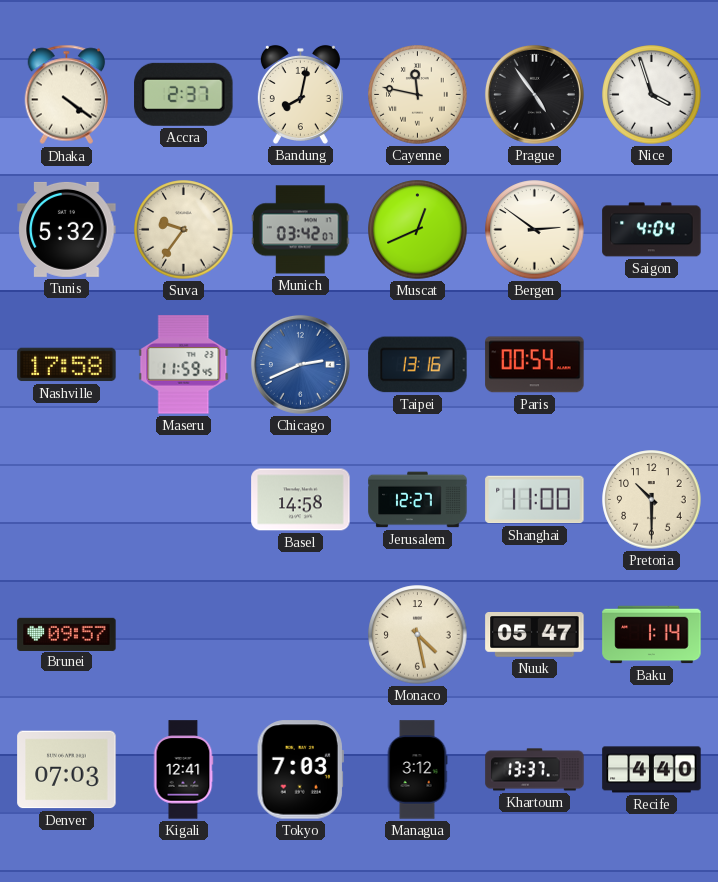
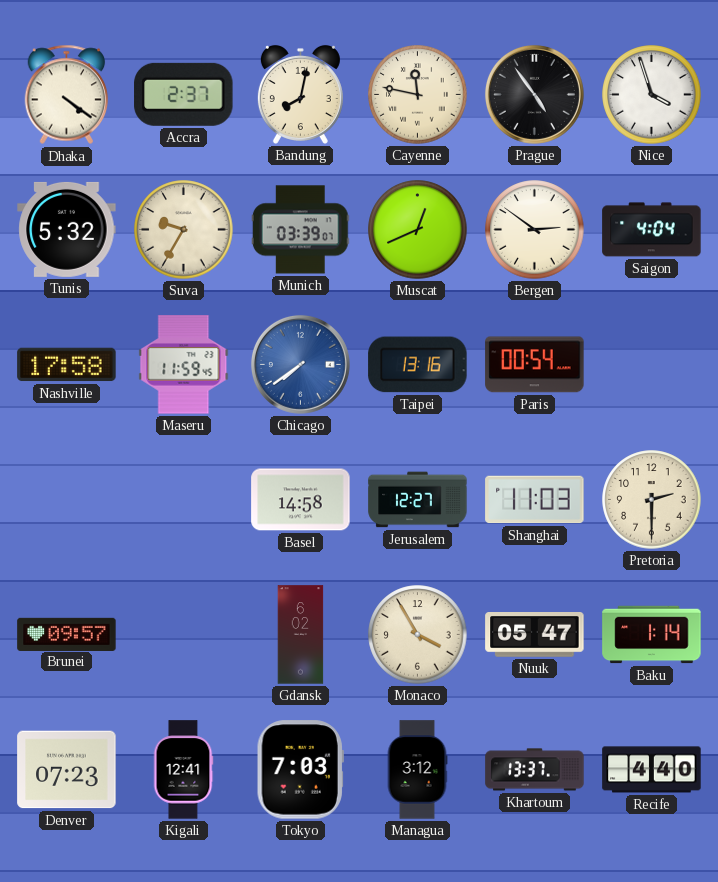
Suva: 9:36 -> 9:35
Munich: 03:42 -> 03:39
Chicago: 2:41 -> 7:39
Shanghai: 11:00 -> 11:03
Pretoria: 10:30 -> 2:30
Gdansk: none -> 6:02
Monaco: 4:28 -> 3:55
Denver: 07:03 -> 07:23
